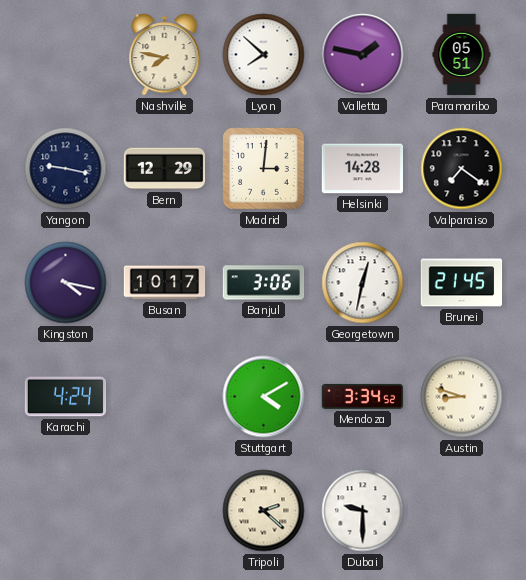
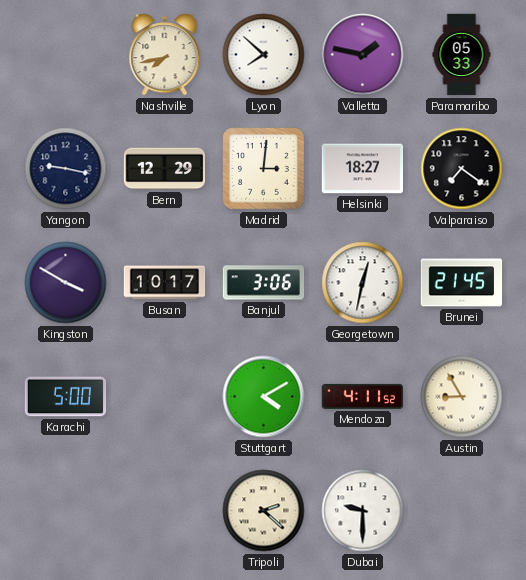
Nashville: 7:47 -> 7:43
Paramaribo: 05:51 -> 05:33
Helsinki: 14:28 -> 18:27
Kingston: 4:17 -> 3:50
Karachi: 4:24 -> 5:00
Mendoza: 3:34 -> 4:11
Austin: 8:48 -> 8:55
